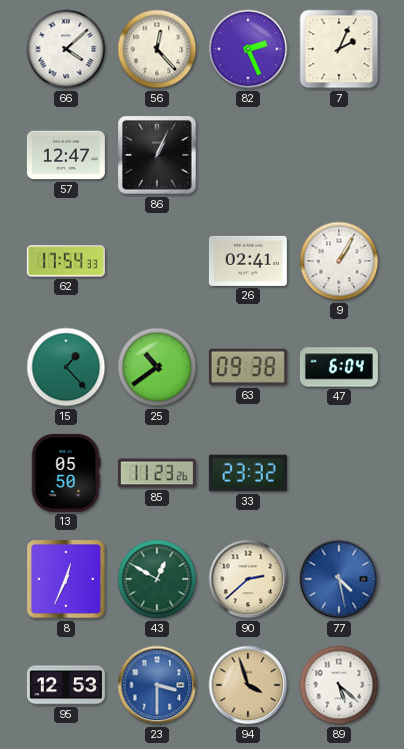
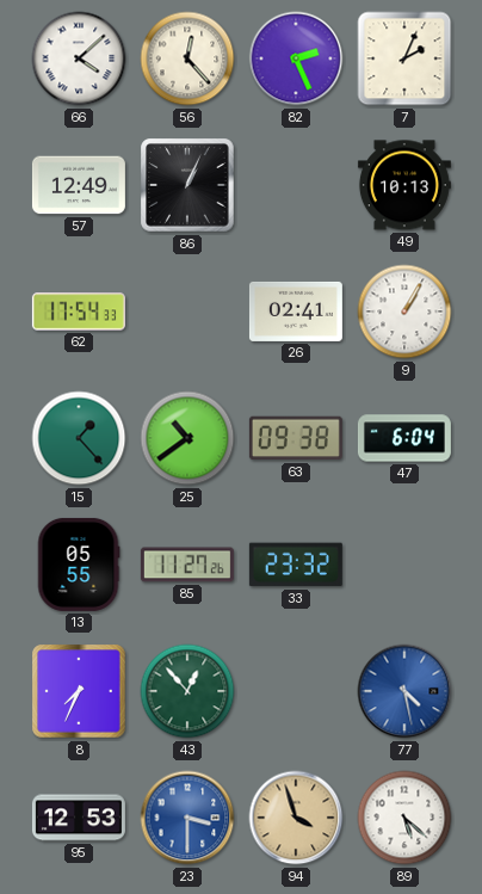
57: 12:47 -> 12:49
49: none -> 10:13
13: 05:50 -> 05:55
85: 11:23 -> 11:27
8: 12:34 -> 7:34
43: 12:50 -> 12:53
90: 2:38 -> none
